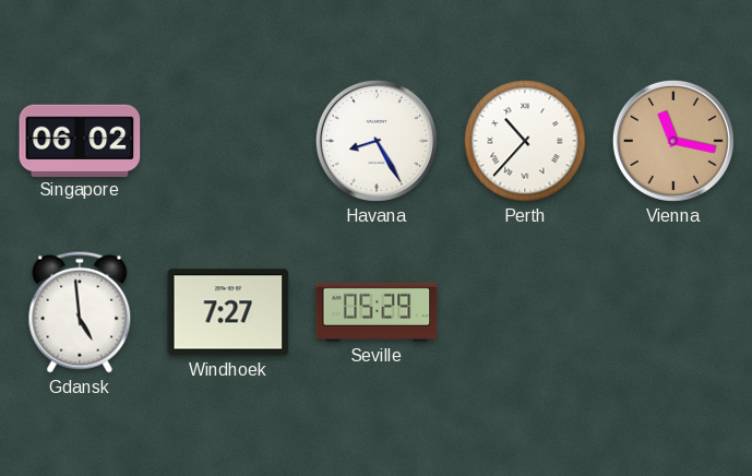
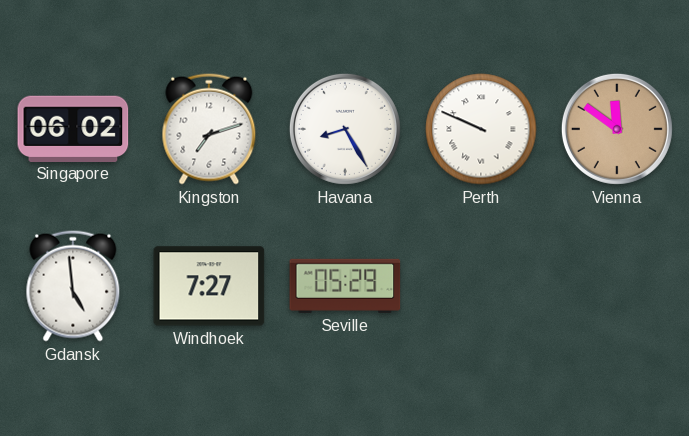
Kingston: none -> 7:12
Perth: 10:37 -> 9:49
Vienna: 11:17 -> 11:51
